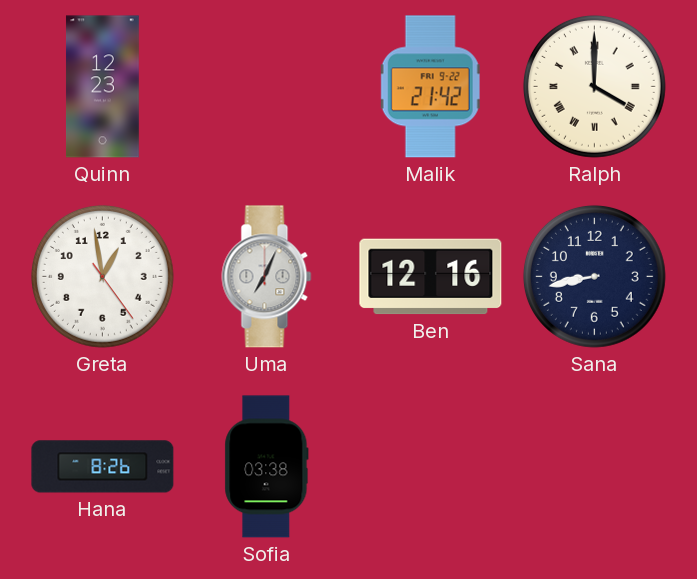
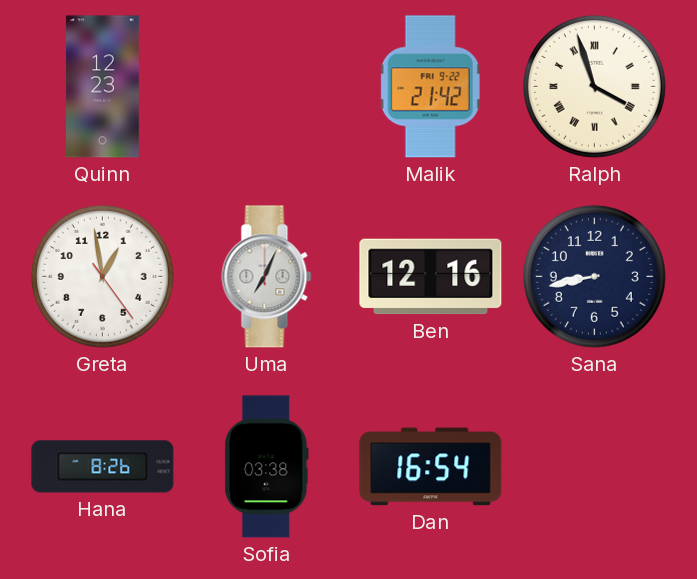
Ralph: 4:00 -> 3:57
Dan: none -> 16:54
